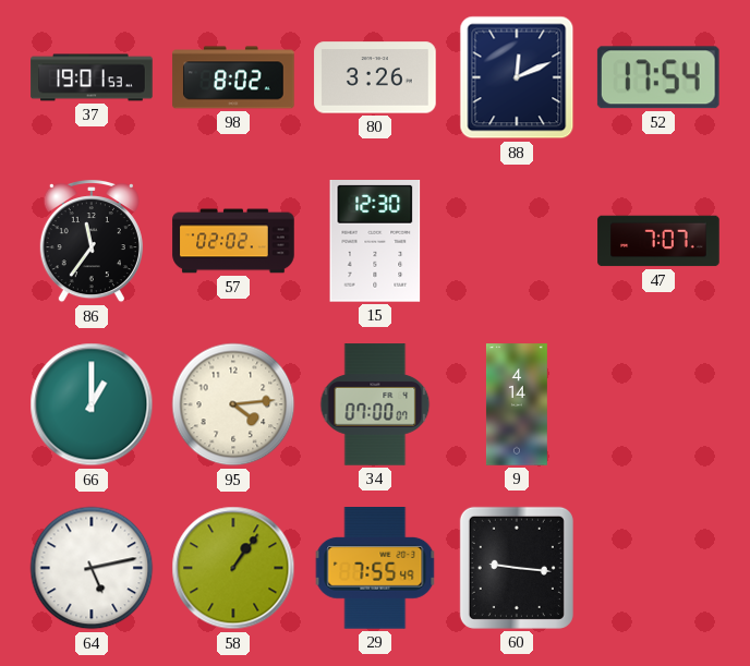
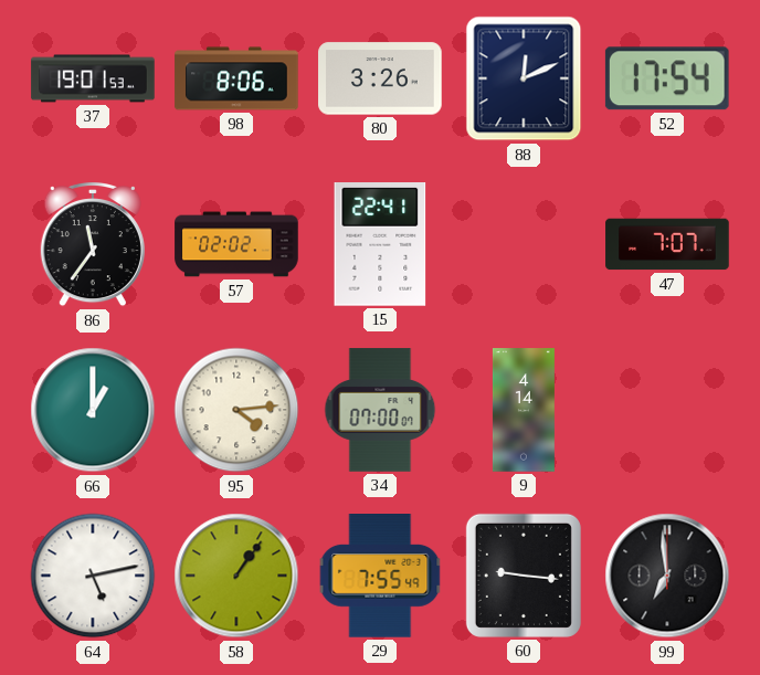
98: 8:02 -> 8:06
15: 12:30 -> 22:41
99: none -> 6:59
